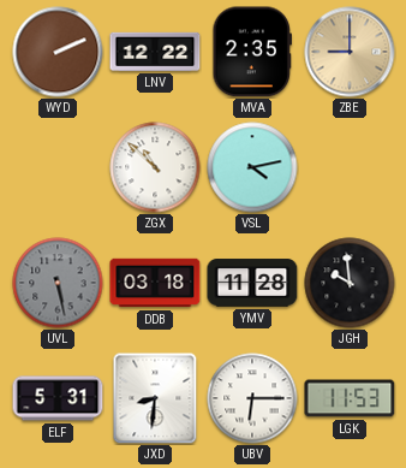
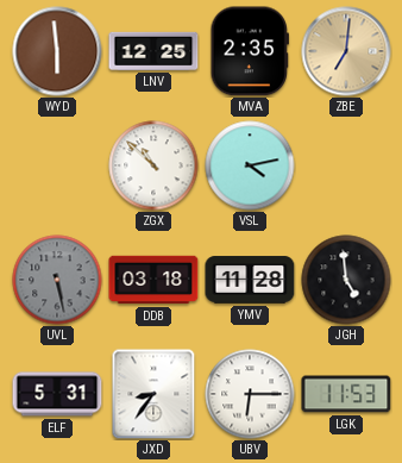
WYD: 2:11 -> 5:59
LNV: 12:22 -> 12:25
ZBE: 9:00 -> 7:01
JGH: 9:59 -> 4:59
JXD: 8:31 -> 8:36
